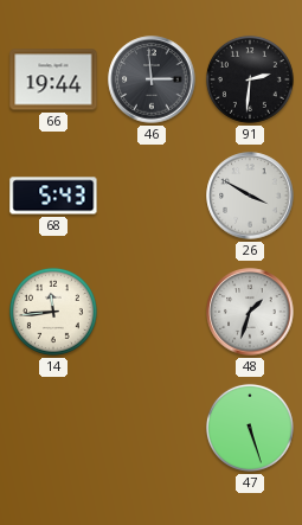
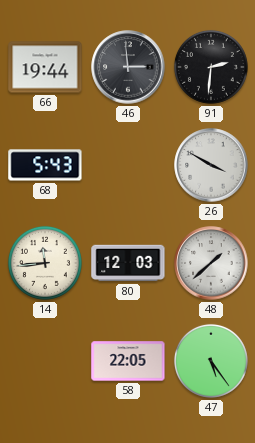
80: none -> 12:03
48: 1:33 -> 1:38
58: none -> 22:05
47: 5:27 -> 5:24
